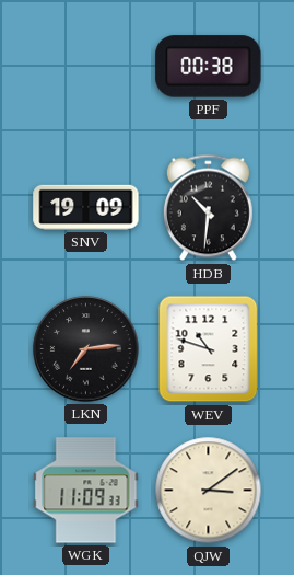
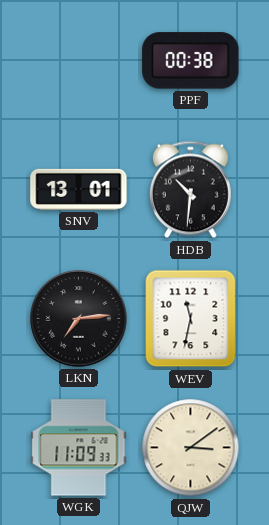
SNV: 19:09 -> 13:01
WEV: 10:48 -> 11:32
